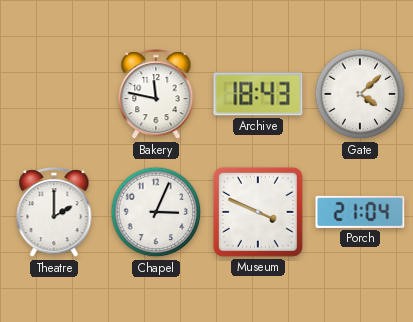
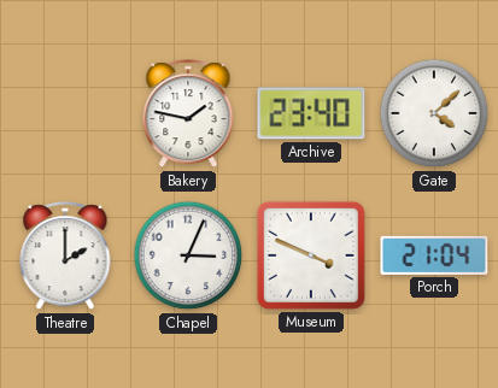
Bakery: 11:47 -> 1:47
Archive: 18:43 -> 23:40
